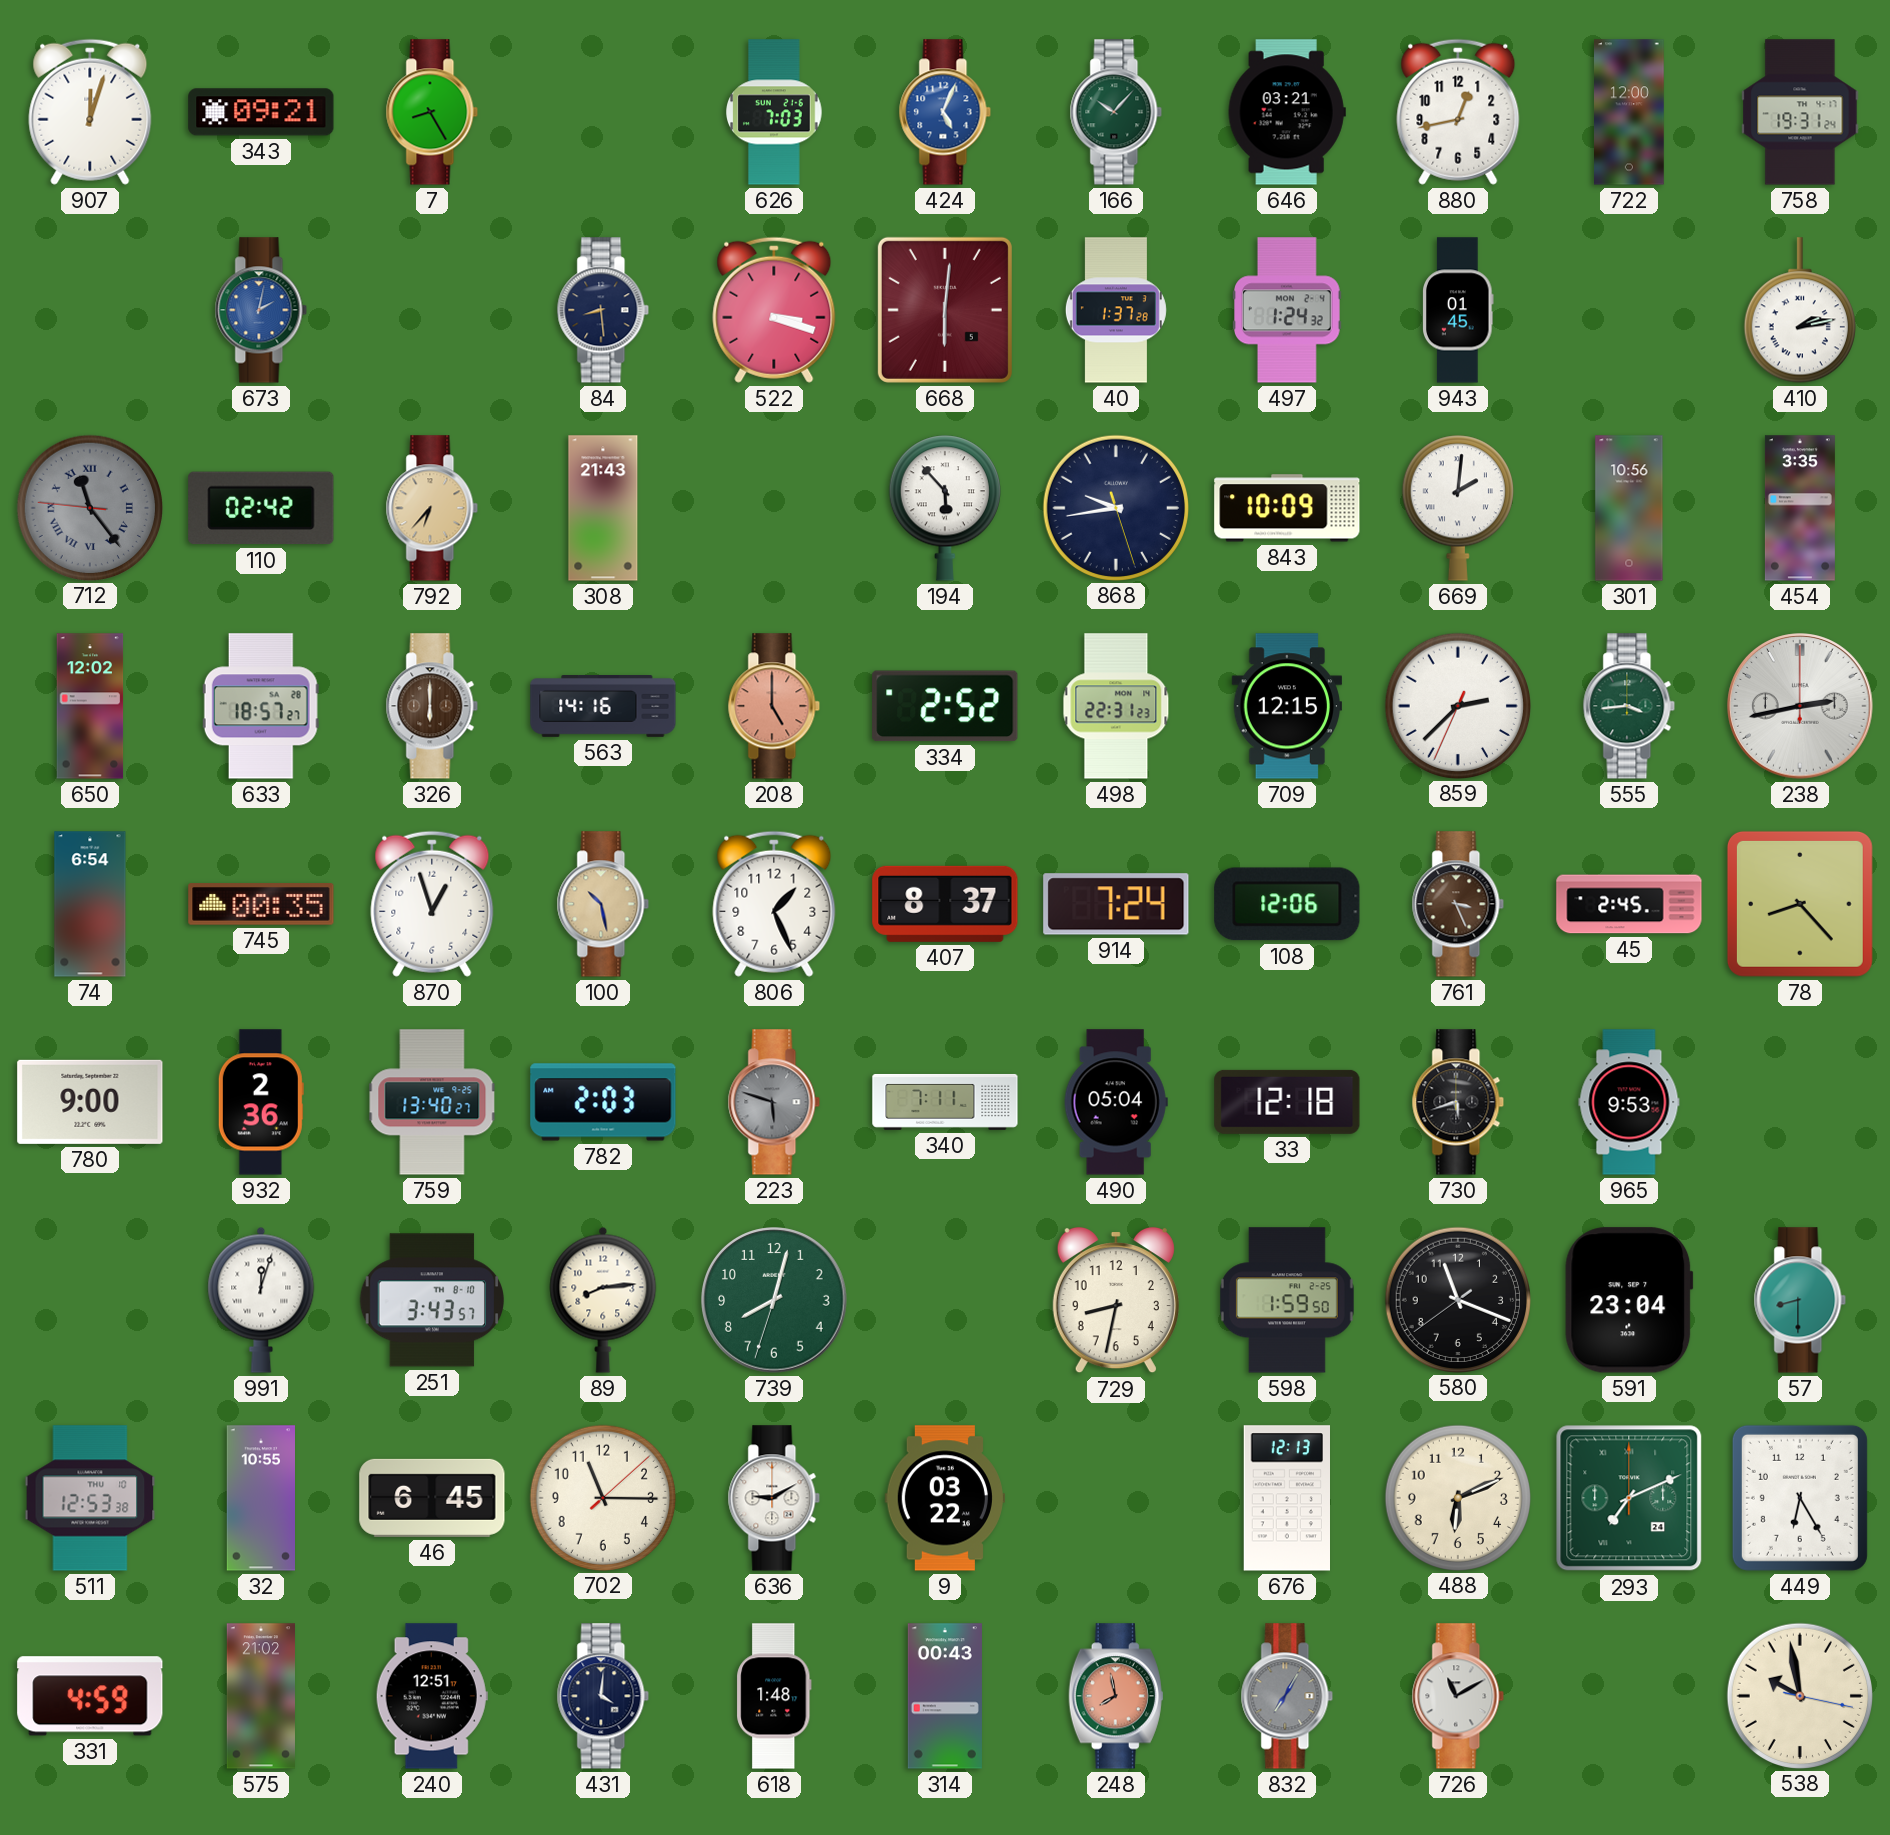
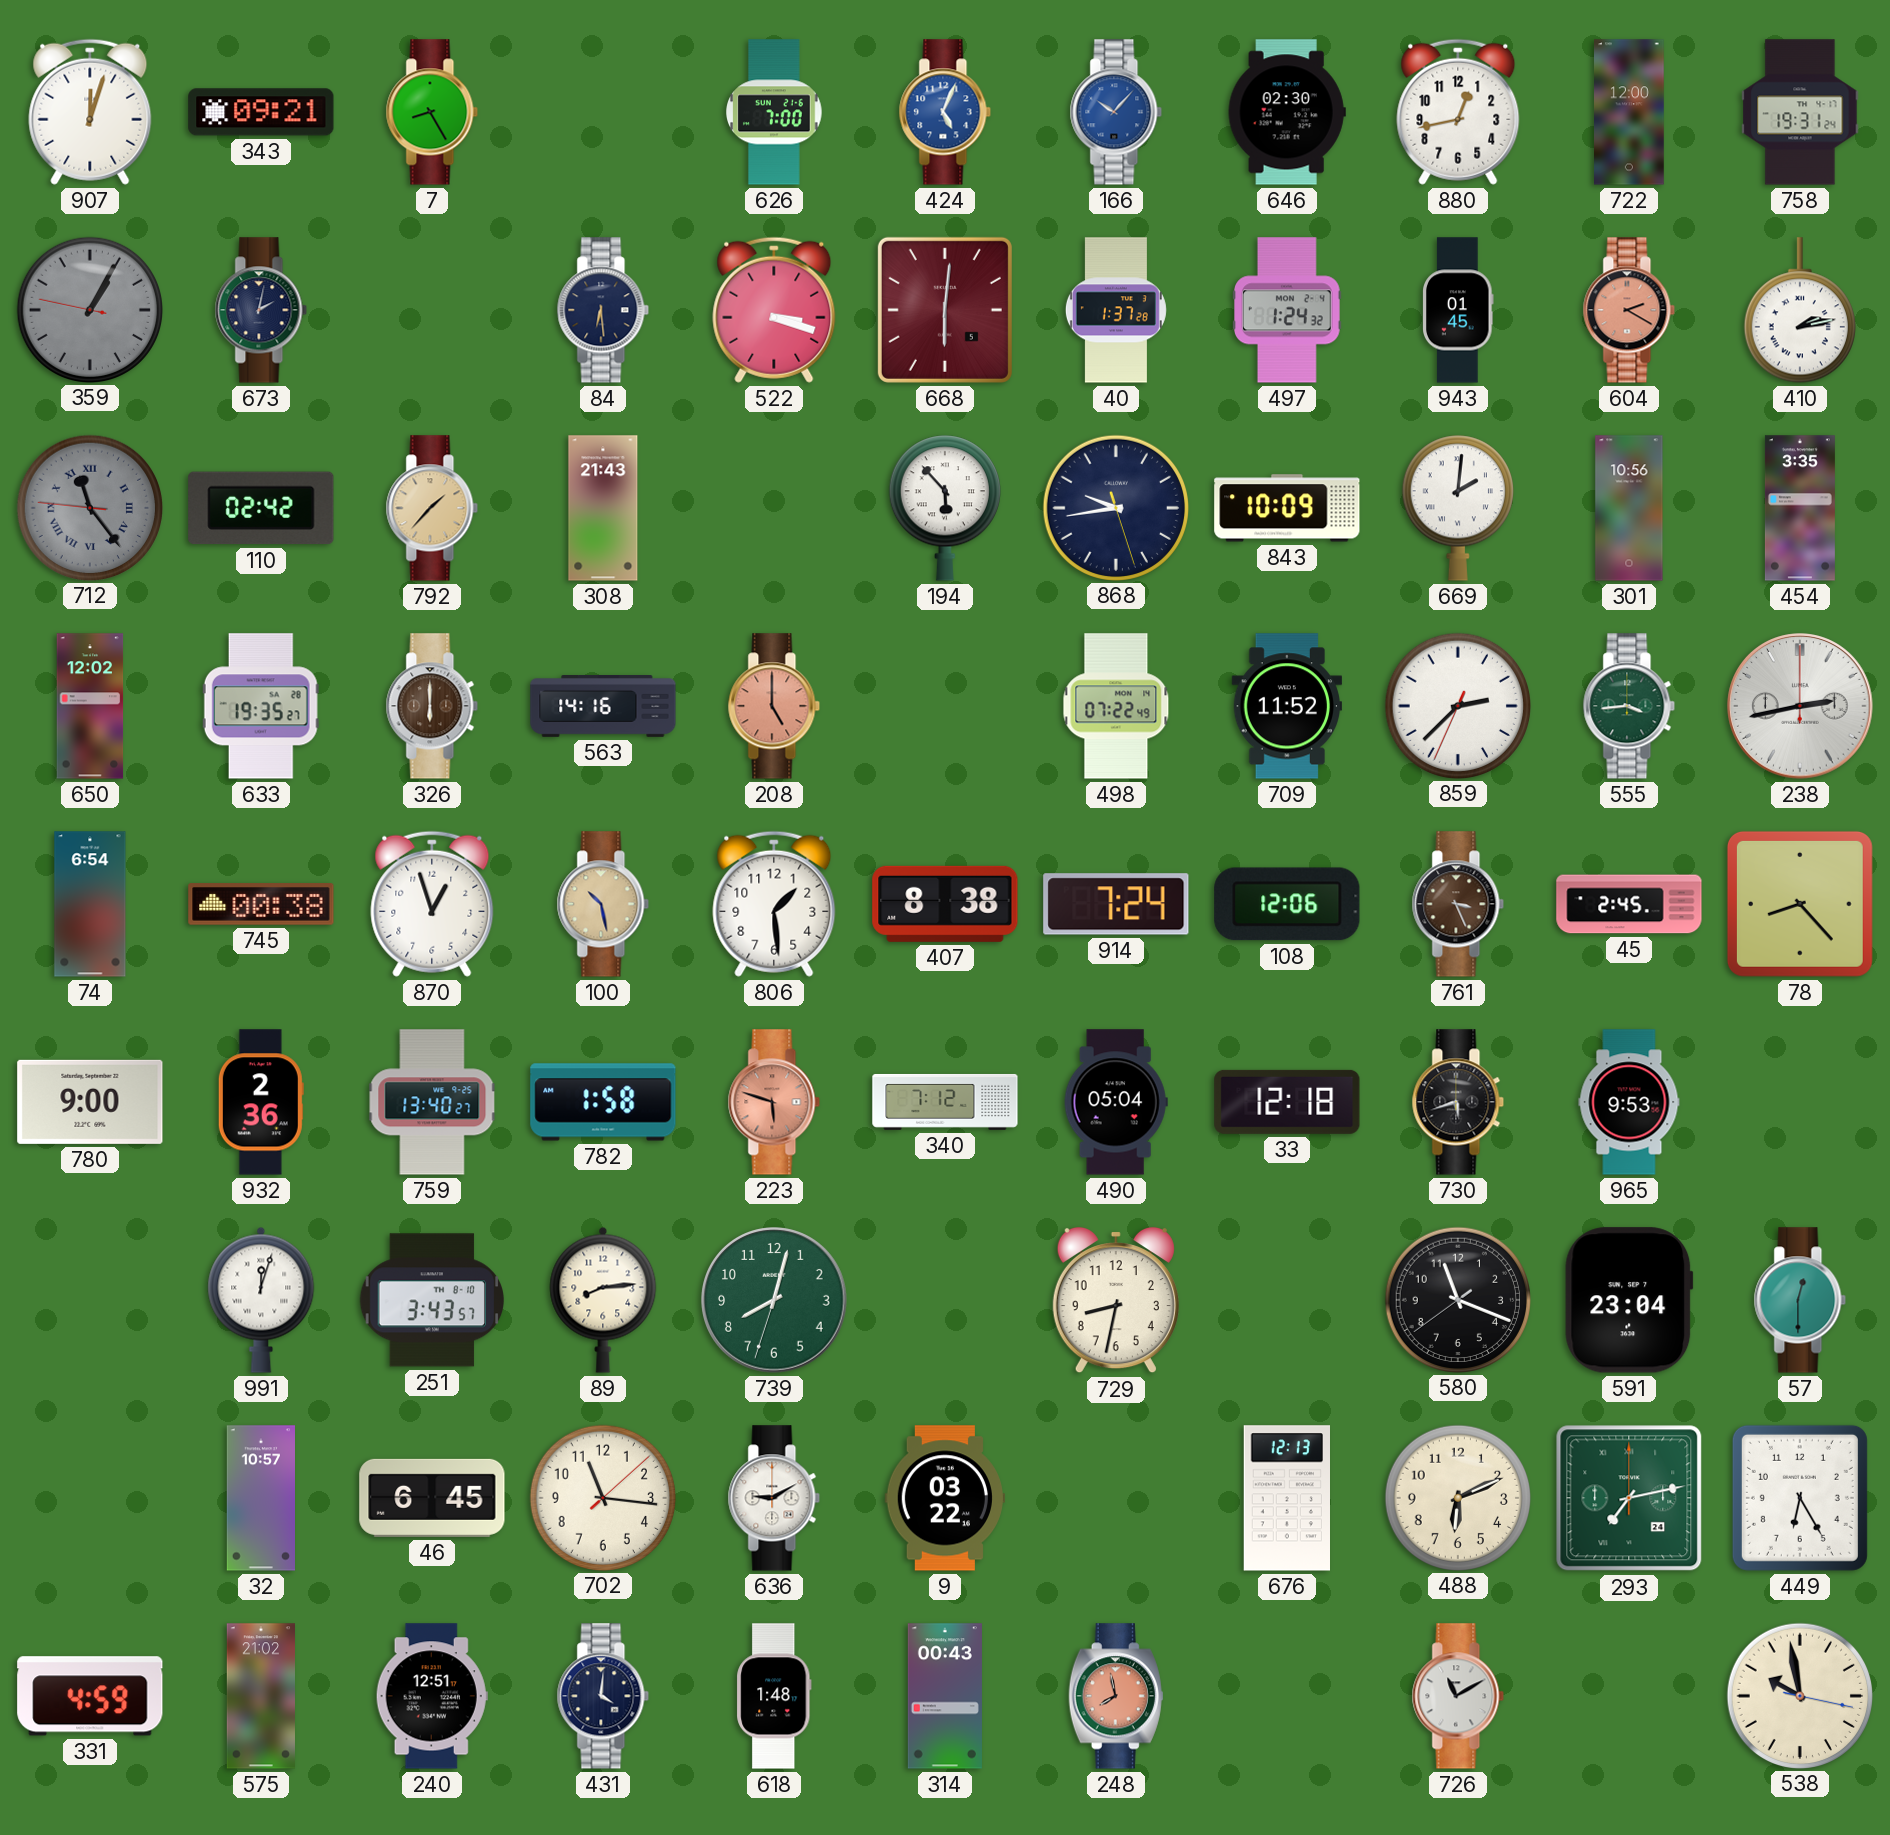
626: 7:03 -> 7:00
166 dial: green -> blue
646: 03:21 -> 02:30
359: none -> 1:04
673 dial: blue -> navy
84: 8:29 -> 6:29
604: none -> 2:20
792: 6:37 -> 1:37
633: 18:57 -> 19:35
334: 2:52 -> none
498: 22:31 -> 07:22
709: 12:15 -> 11:52
745: 00:35 -> 00:38
806: 1:26 -> 1:29
407: 8:37 -> 8:38
782: 2:03 -> 1:58
223 dial: grey -> salmon
340: 7:11 -> 7:12
598: 1:59 -> none
57: 8:30 -> 12:30
511: 12:53 -> none
32: 10:55 -> 10:57
702: 11:15 -> 11:16
293: 7:11 -> 7:13
832: 7:05 -> none
